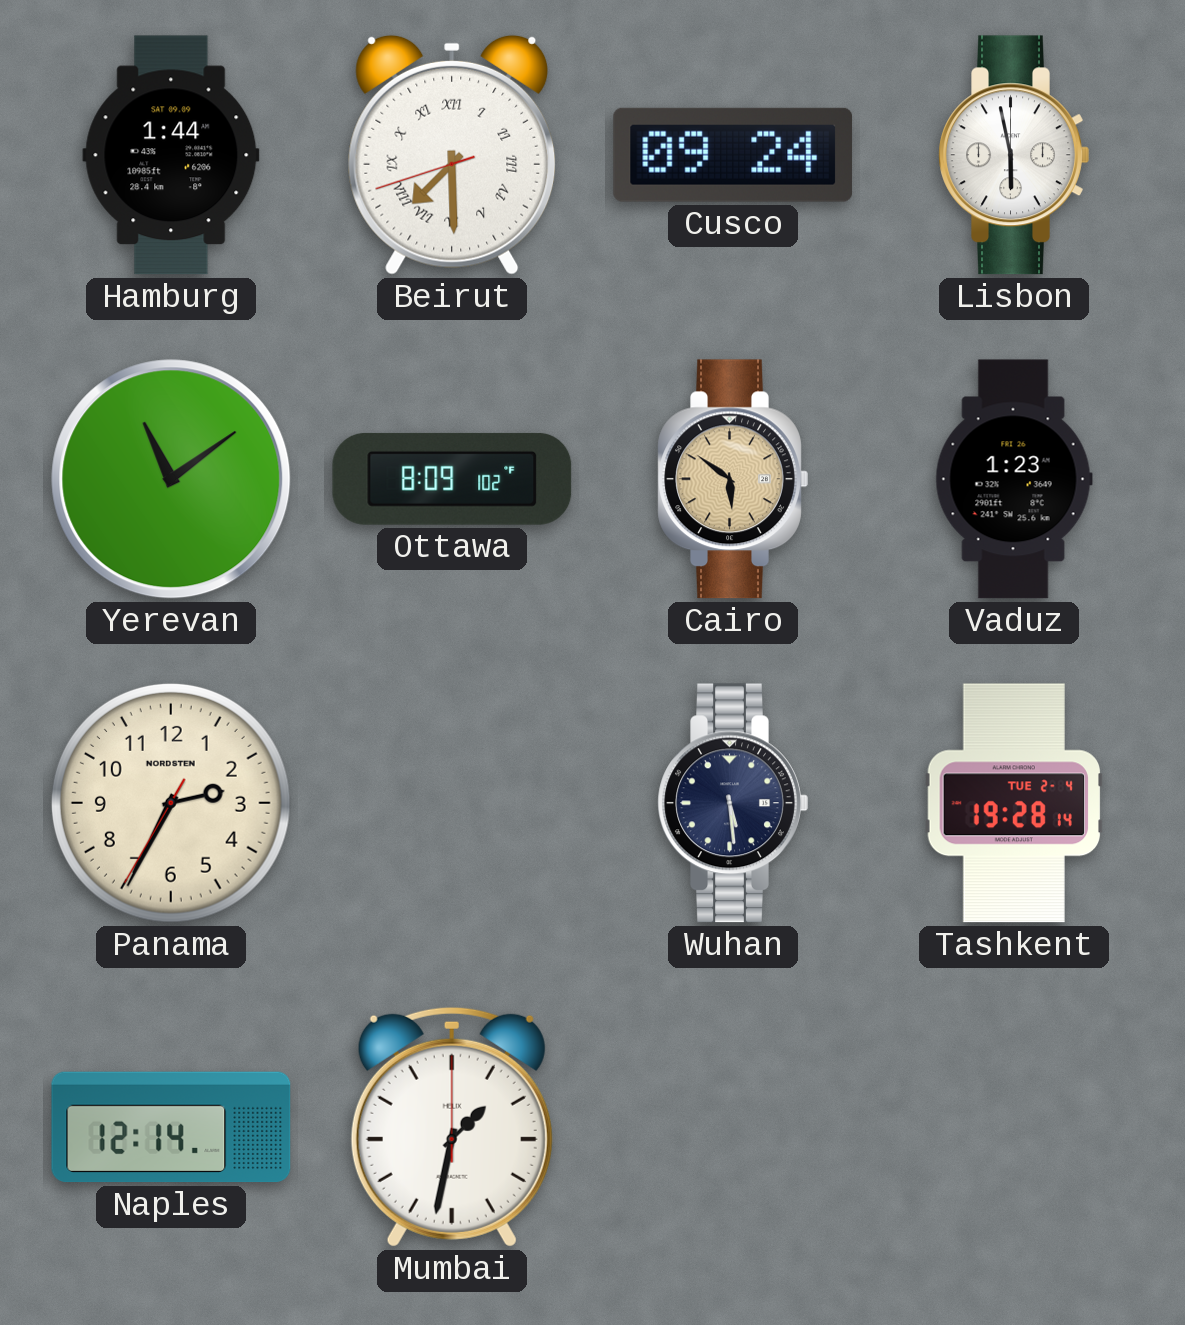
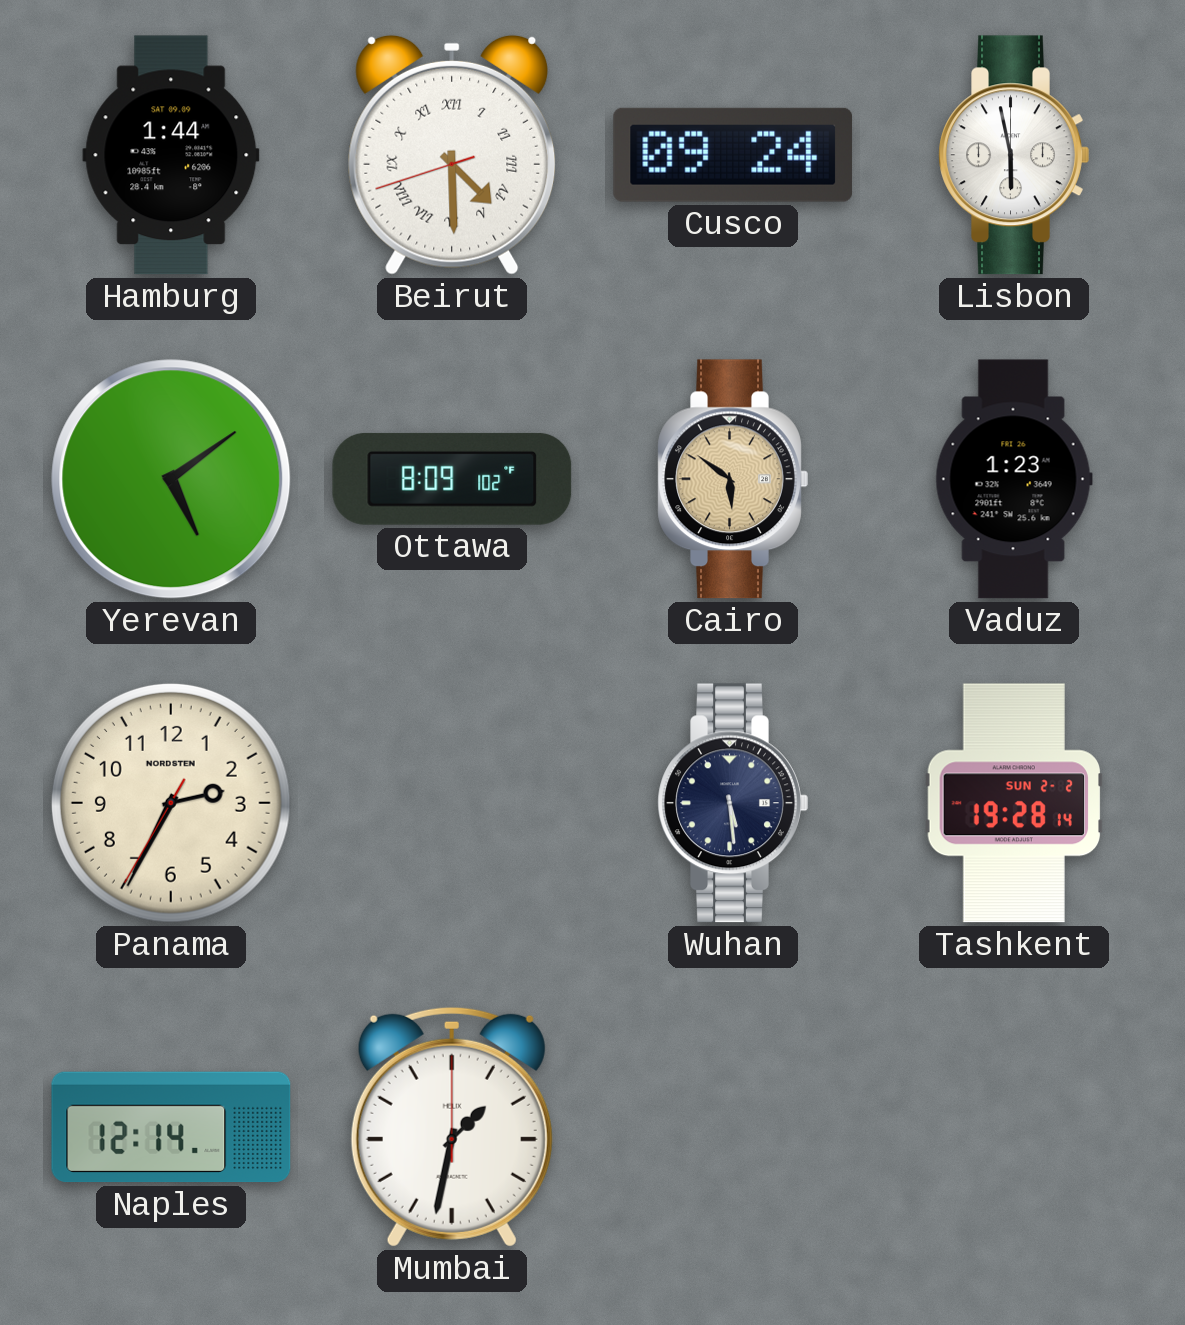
Beirut: 7:29 -> 4:29
Yerevan: 11:09 -> 5:09
Tashkent date: TUE 2-4 -> SUN 2-2
